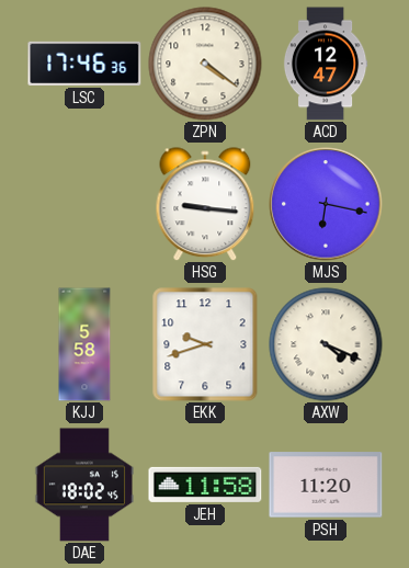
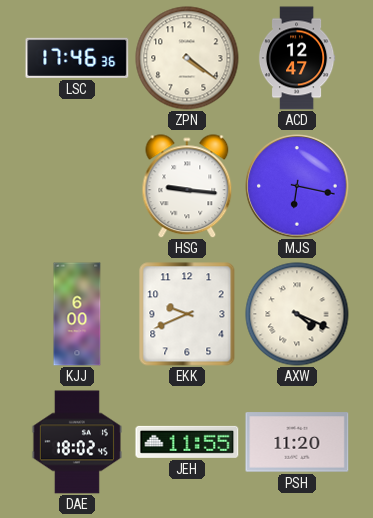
KJJ: 5:58 -> 6:00
EKK: 9:42 -> 9:41
JEH: 11:58 -> 11:55
